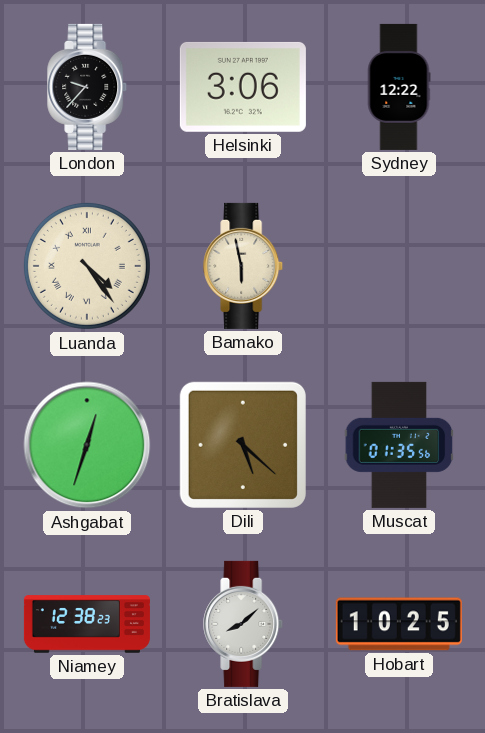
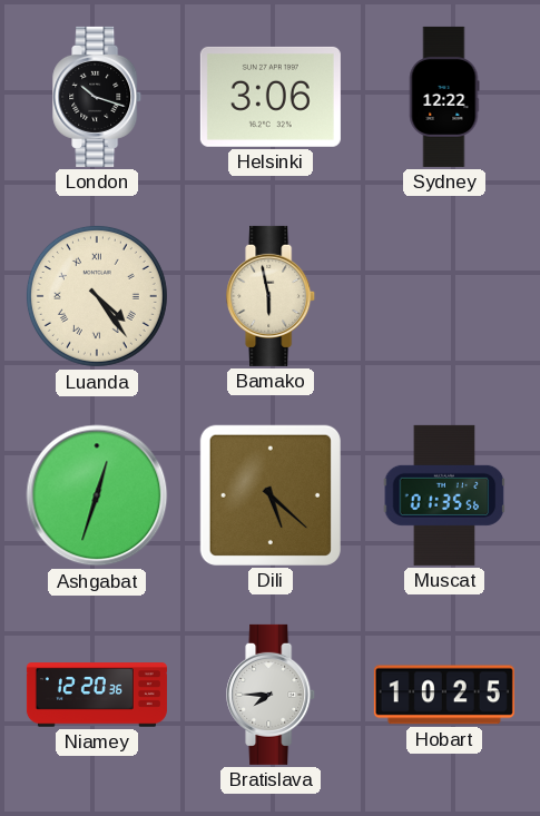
London: 9:37 -> 10:18
Niamey: 12:38 -> 12:20
Bratislava: 8:08 -> 7:45
